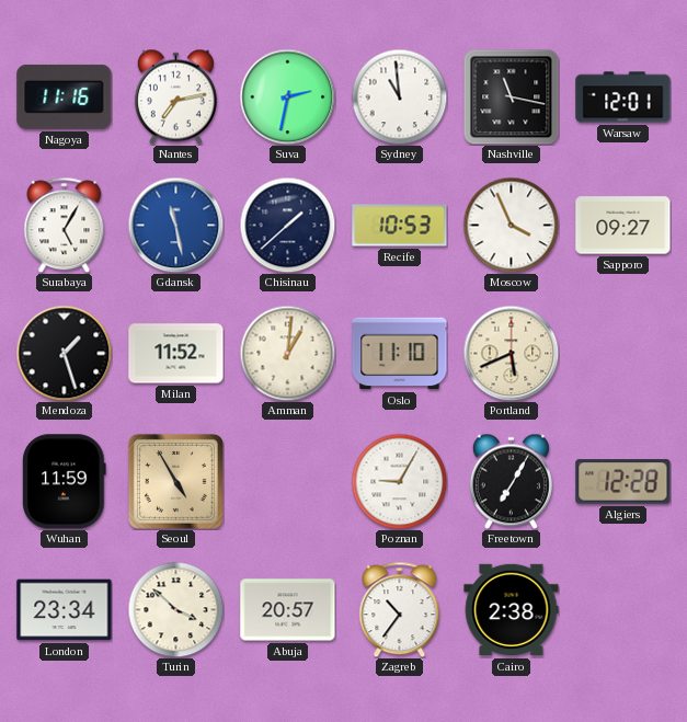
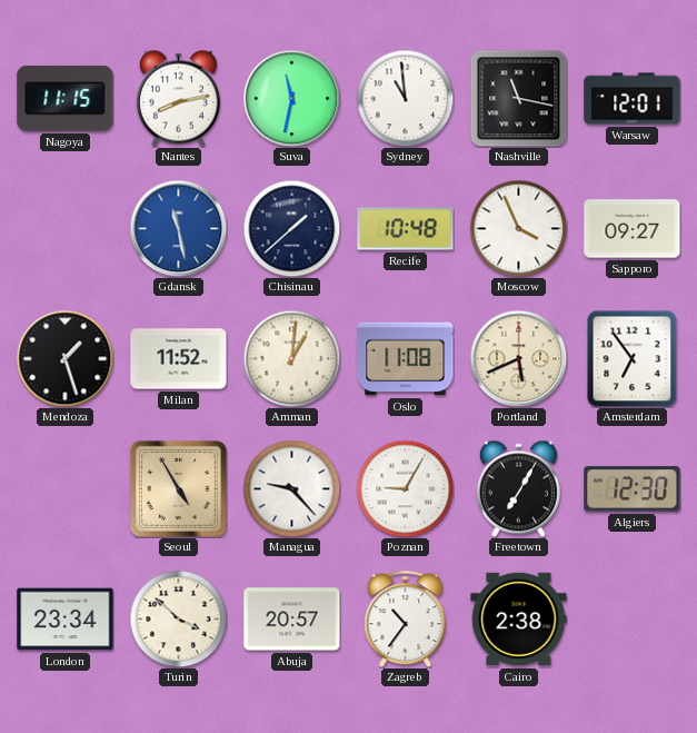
Nagoya: 11:16 -> 11:15
Nantes: 7:13 -> 8:13
Suva: 2:32 -> 11:32
Surabaya: 5:05 -> none
Recife: 10:53 -> 10:48
Oslo: 11:10 -> 11:08
Amsterdam: none -> 6:54
Wuhan: 11:59 -> none
Managua: none -> 9:23
Algiers: 12:28 -> 12:30
